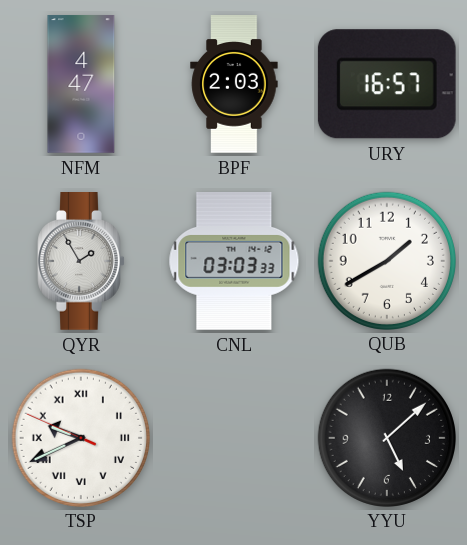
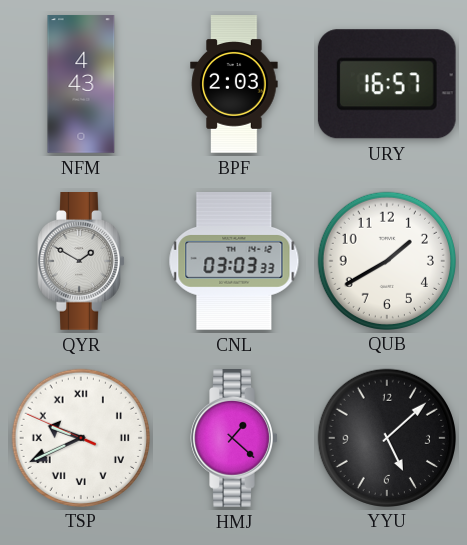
NFM: 4:47 -> 4:43
QYR: 1:55 -> 1:50
HMJ: none -> 1:22
